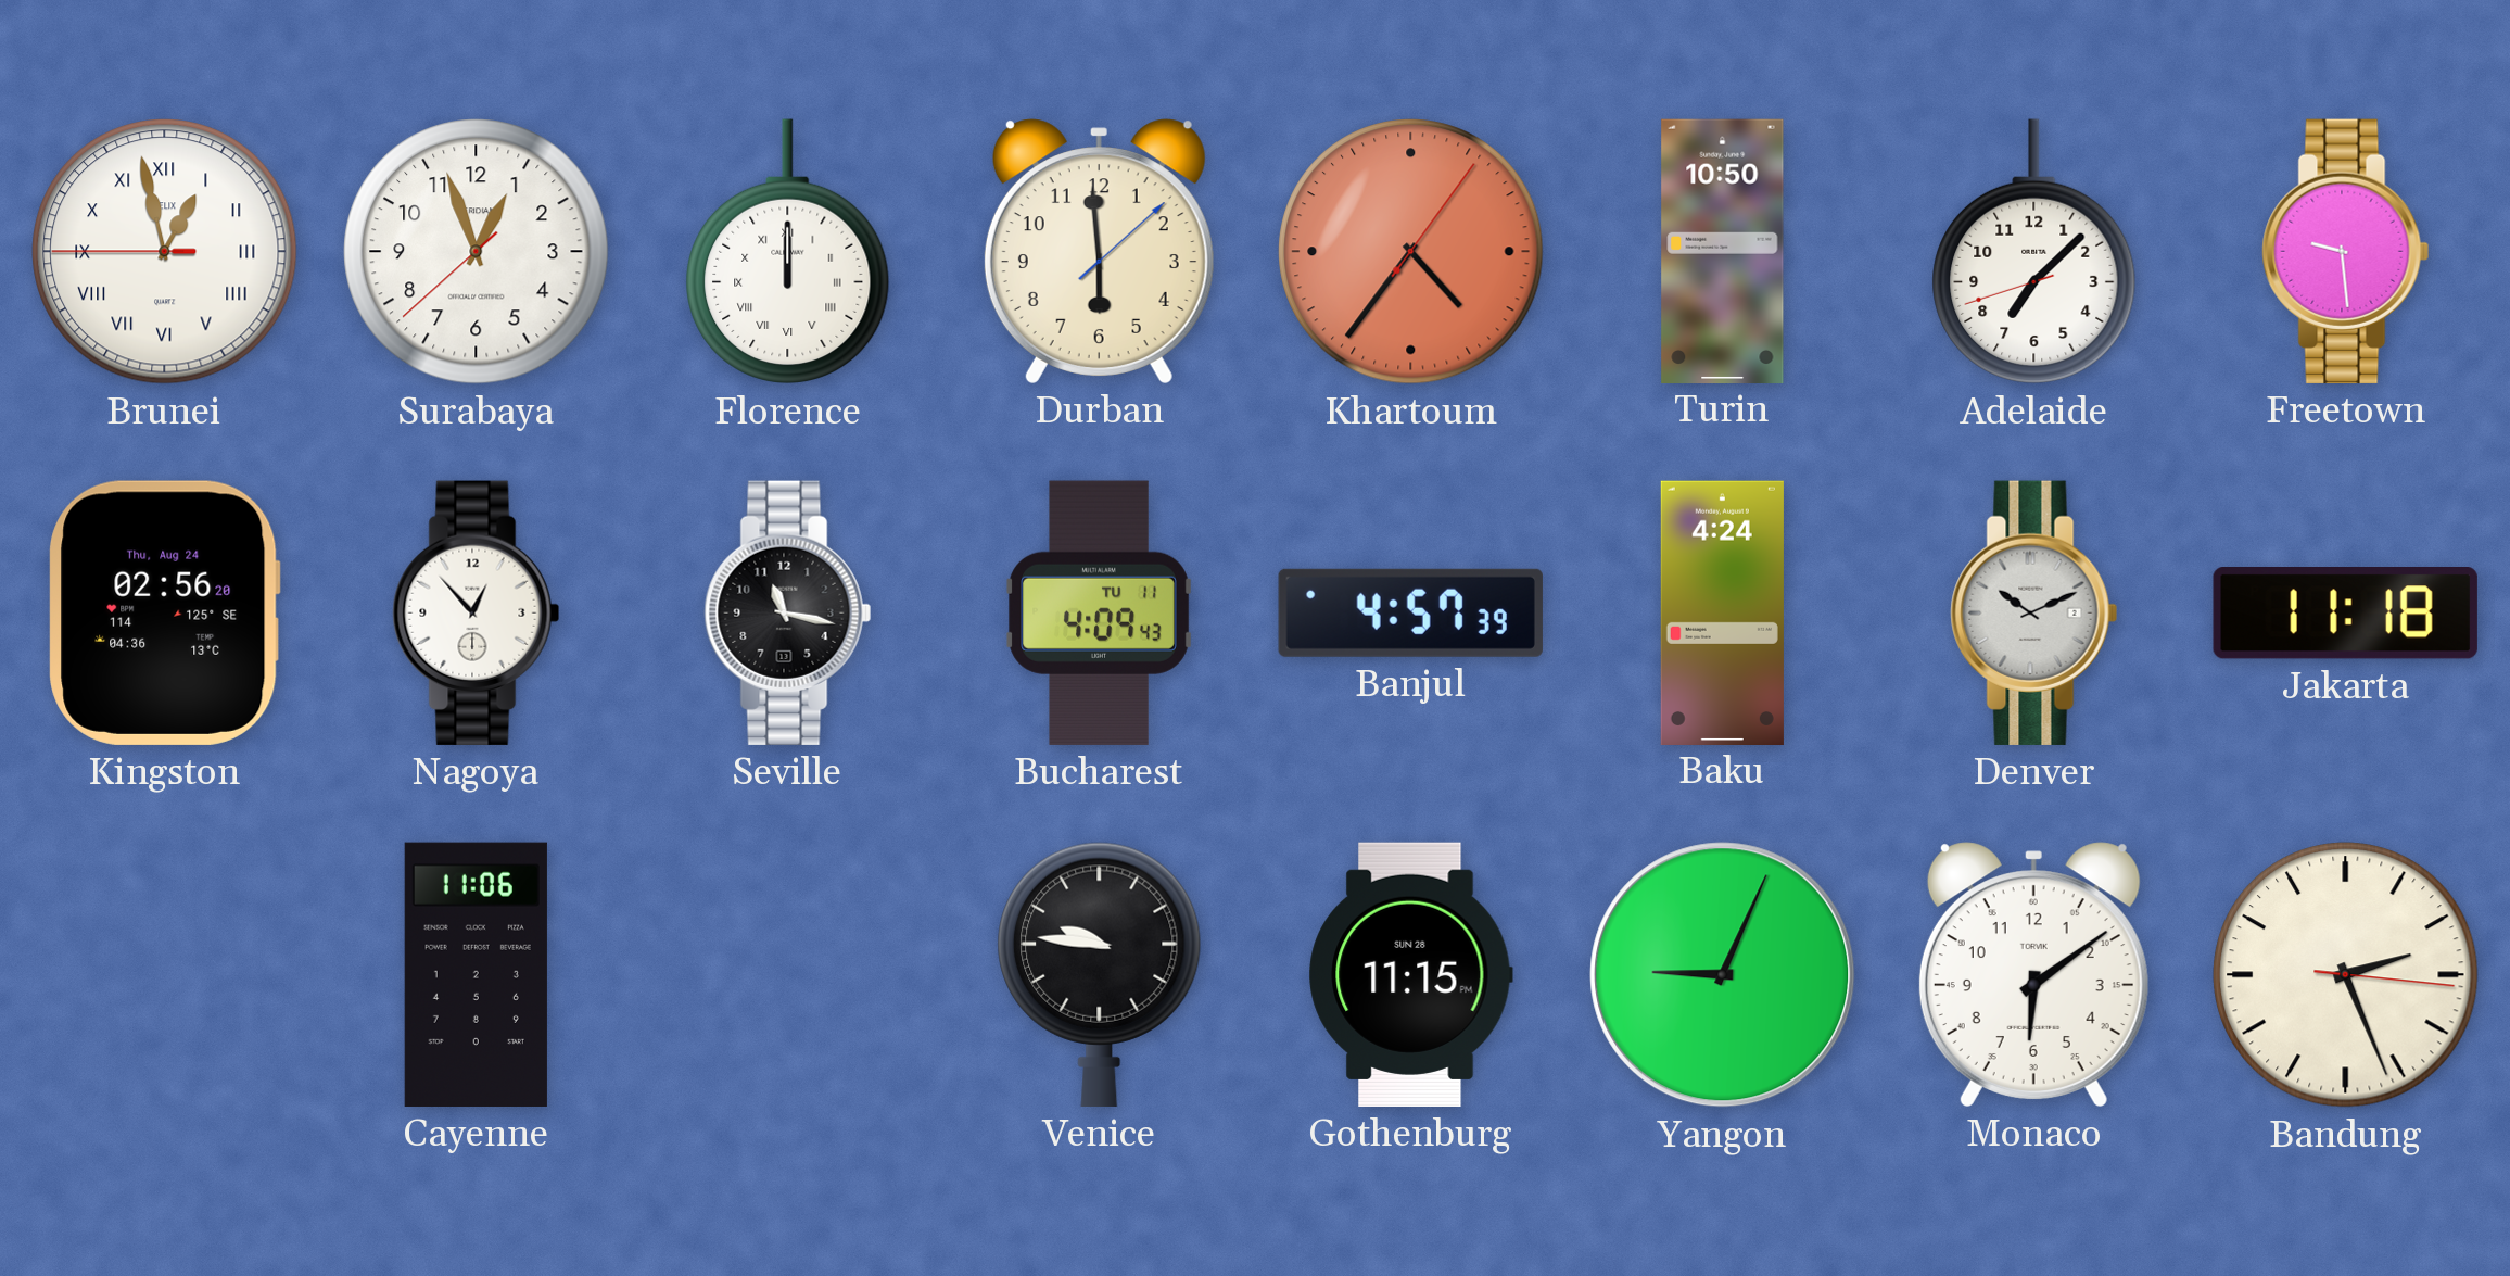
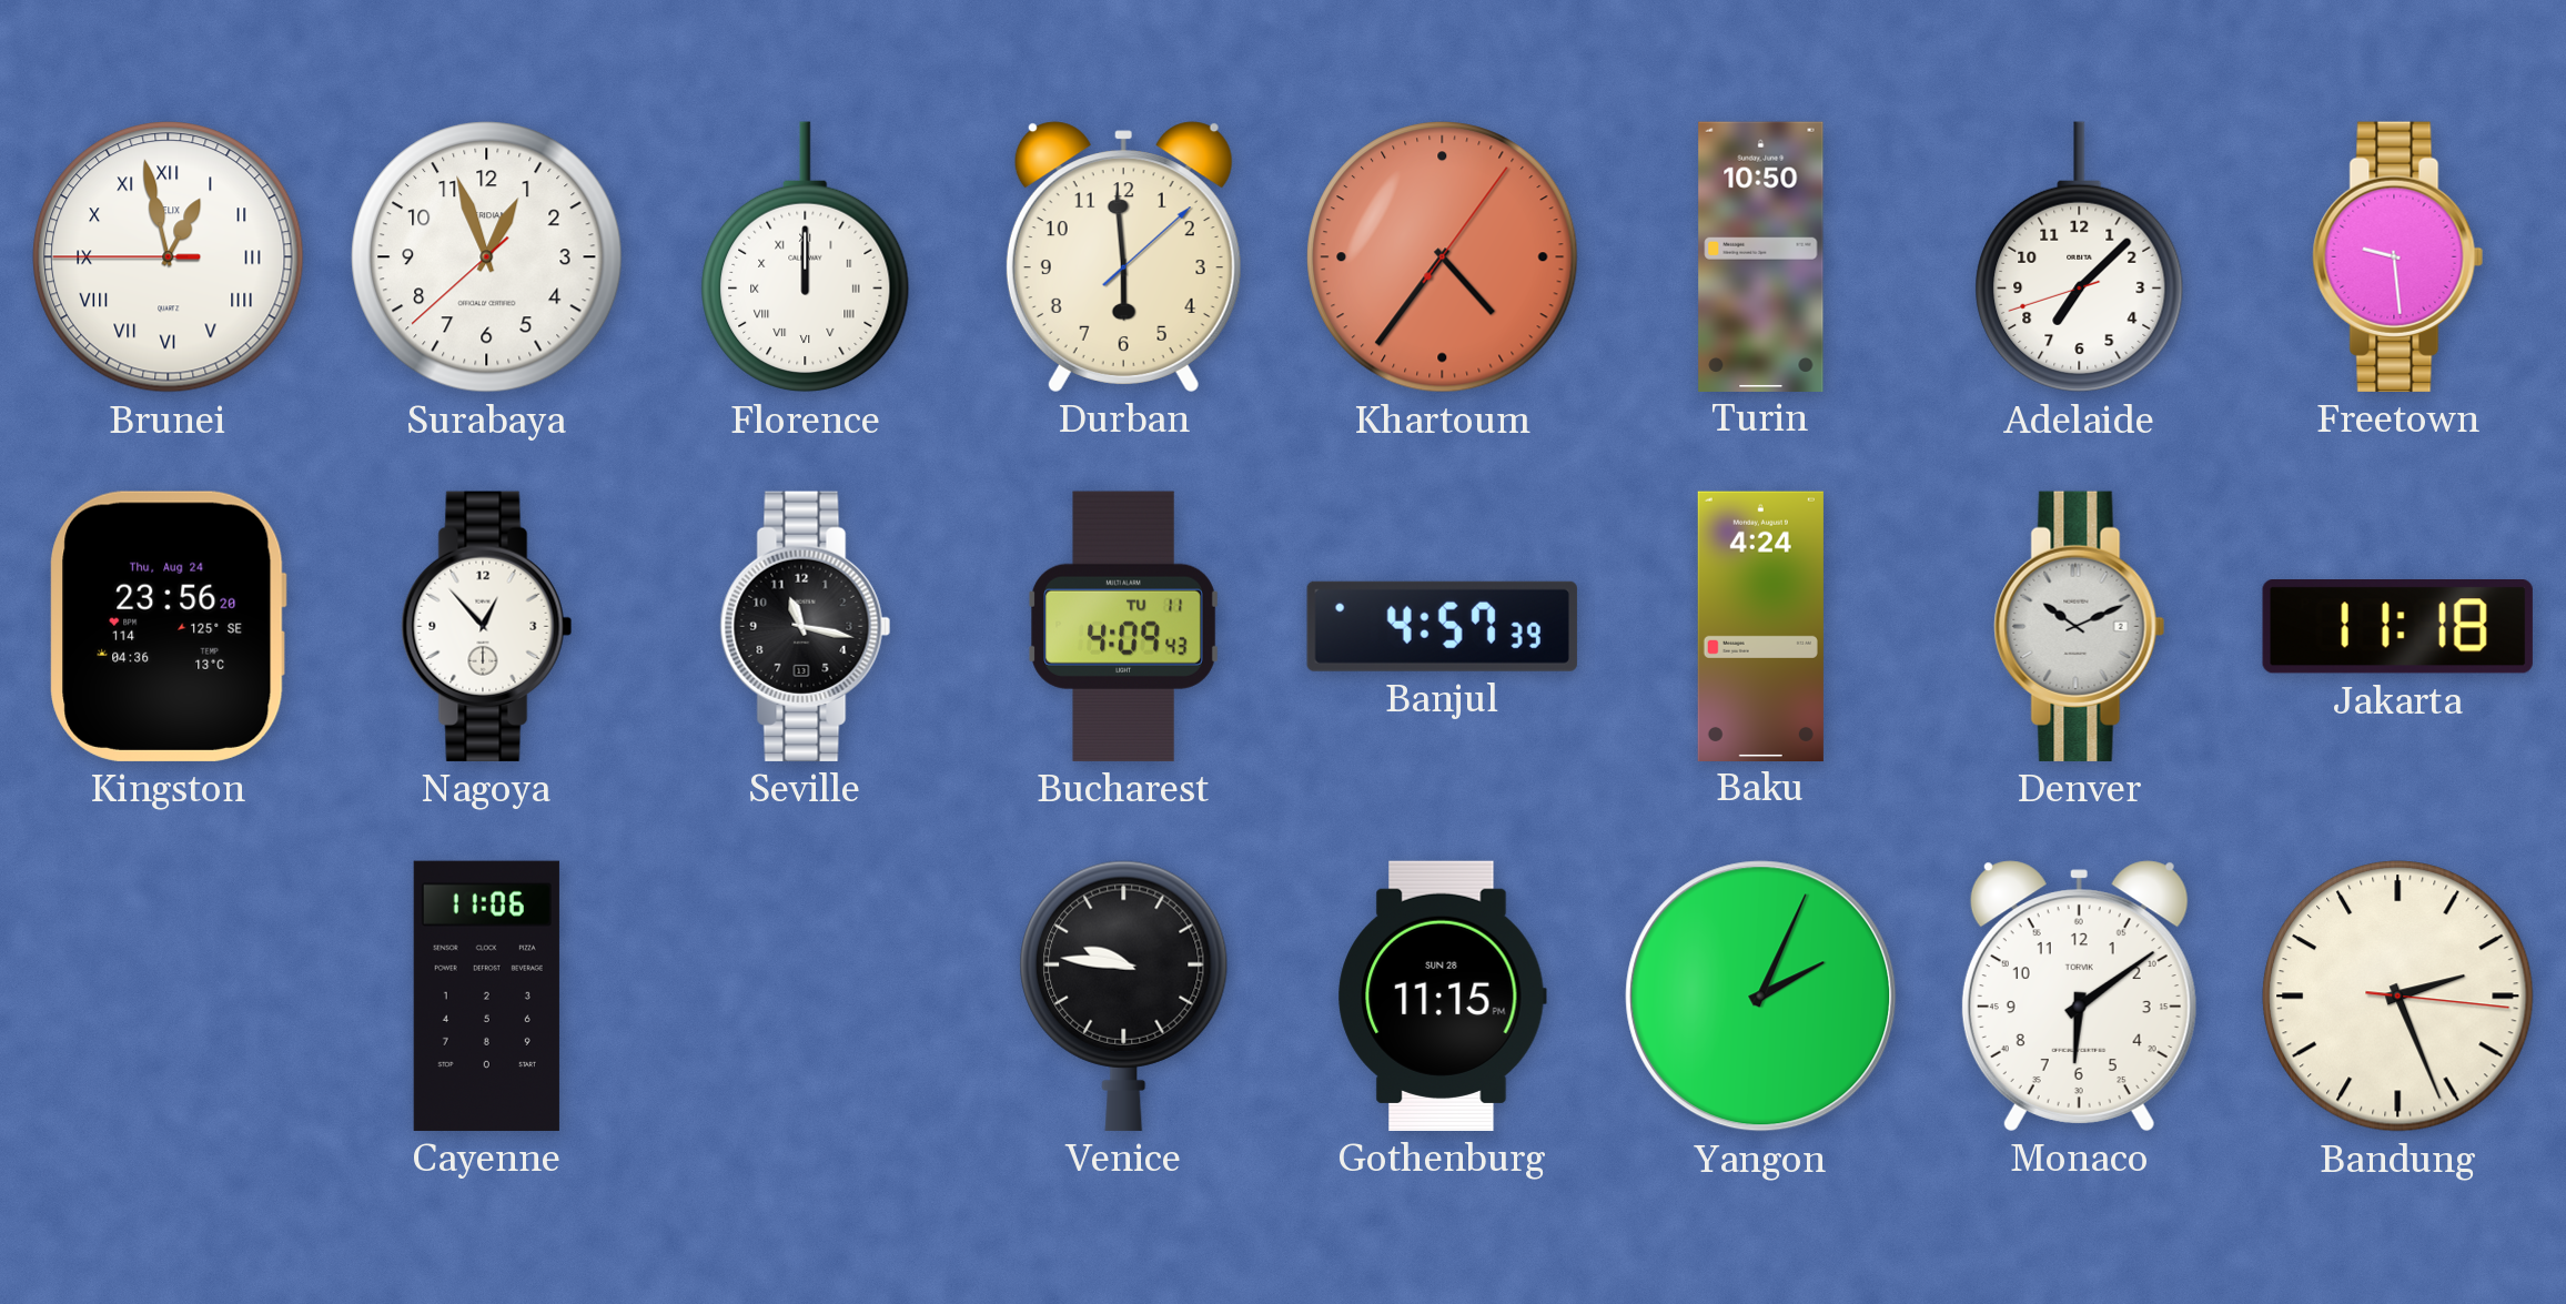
Kingston: 02:56 -> 23:56
Yangon: 9:04 -> 2:04
